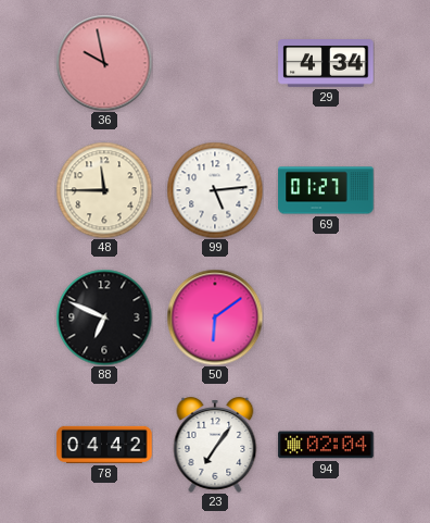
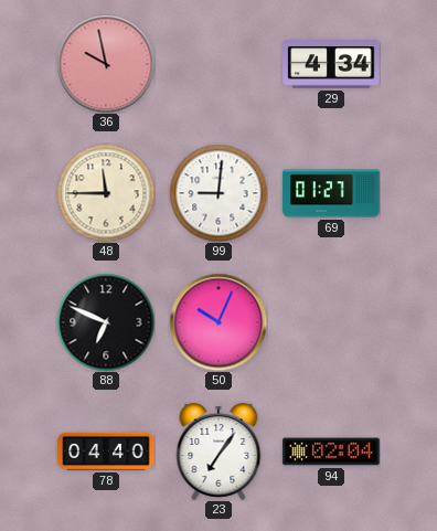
99: 5:14 -> 9:01
50: 6:09 -> 10:04
78: 04:42 -> 04:40
